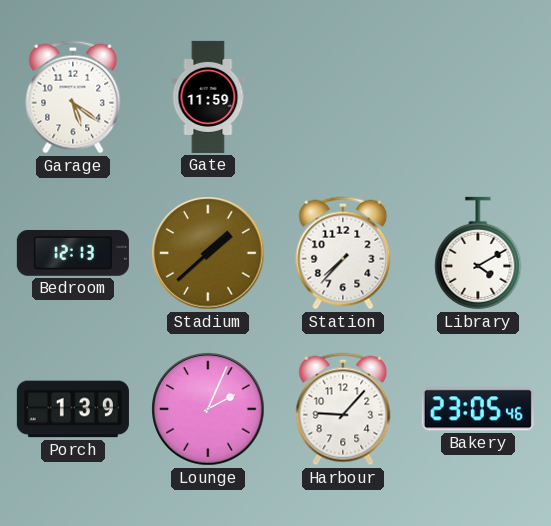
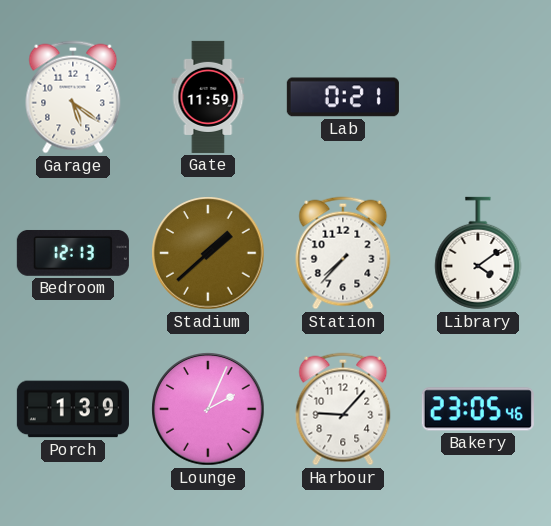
Lab: none -> 0:21
Library: 4:10 -> 4:09
